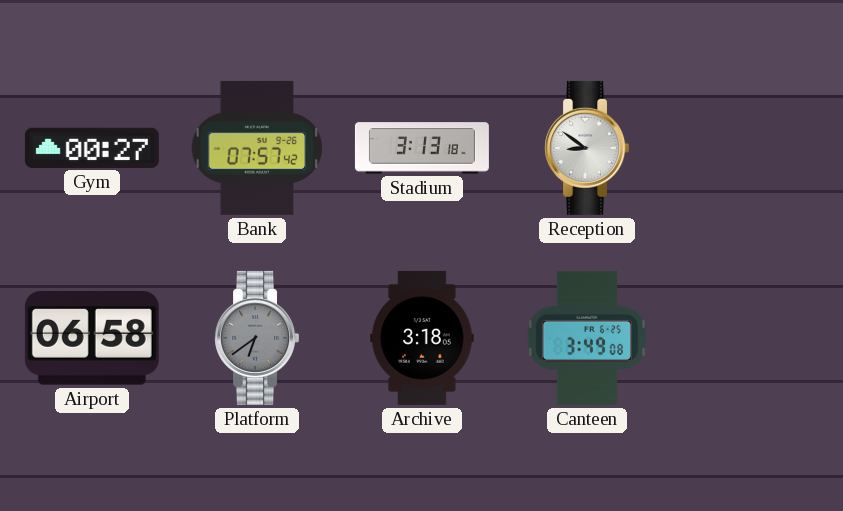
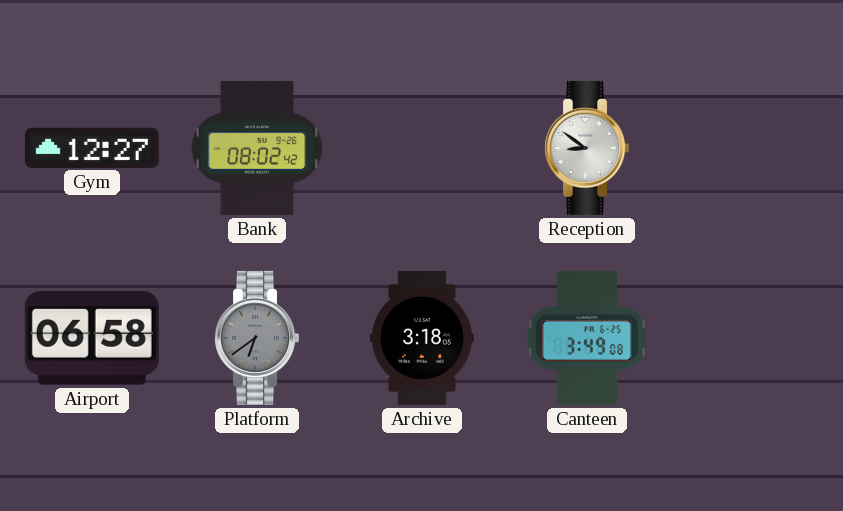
Gym: 00:27 -> 12:27
Bank: 07:57 -> 08:02
Stadium: 3:13 -> none
